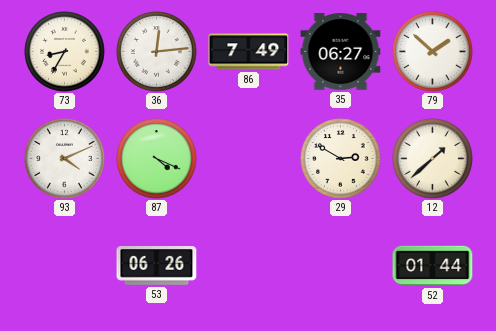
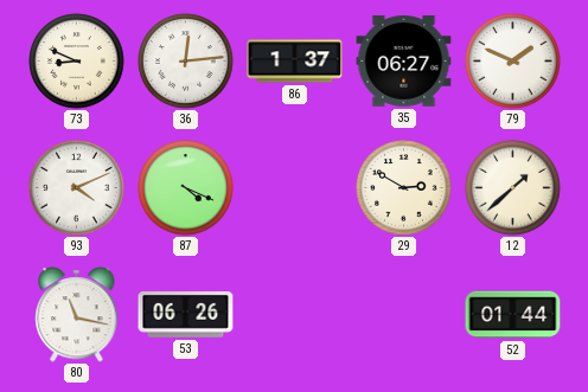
73: 8:35 -> 8:49
86: 7:49 -> 1:37
79: 1:52 -> 1:49
80: none -> 11:17
